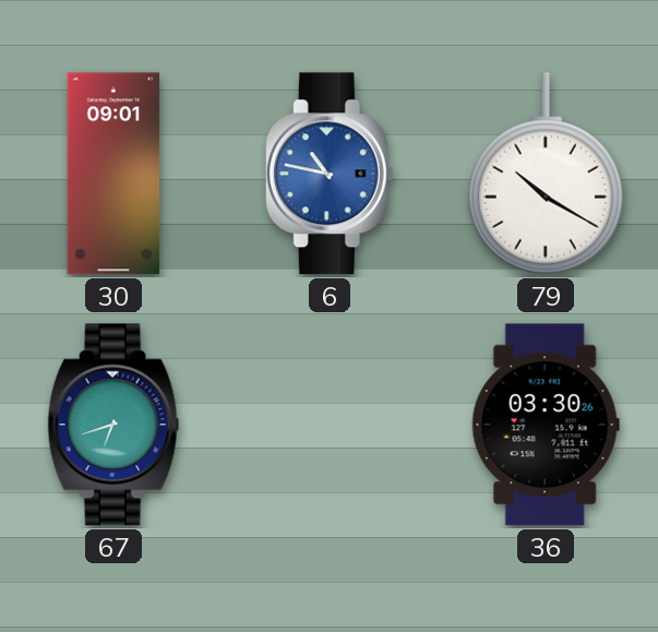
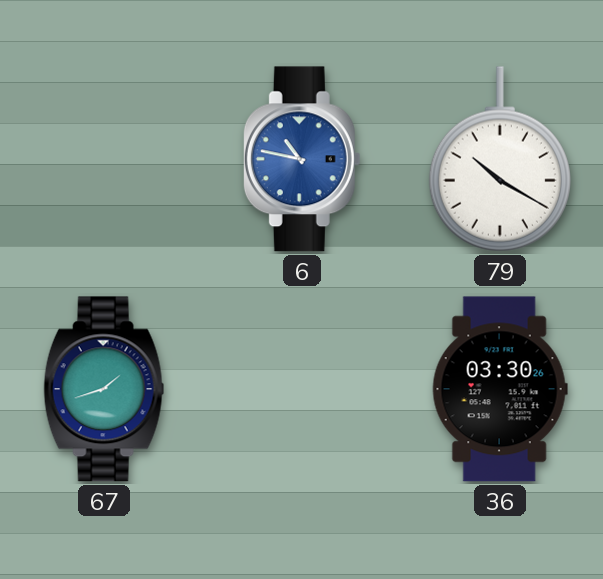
30: 09:01 -> none
67: 6:42 -> 1:42
